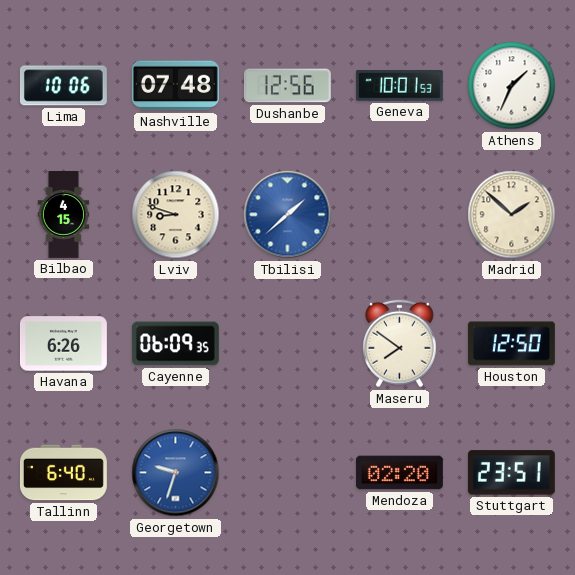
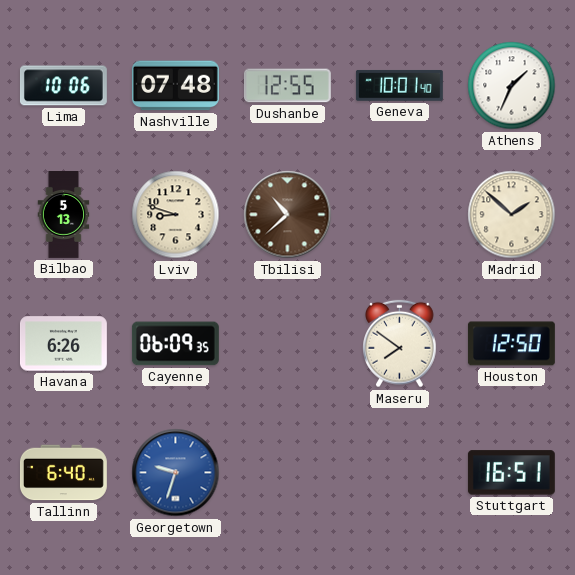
Dushanbe: 12:56 -> 12:55
Geneva: 10:01:53 -> 10:01:40
Bilbao: 4:15 -> 5:13
Tbilisi: 1:38 -> 10:38
Tbilisi dial: blue -> brown
Mendoza: 02:20 -> none
Stuttgart: 23:51 -> 16:51
